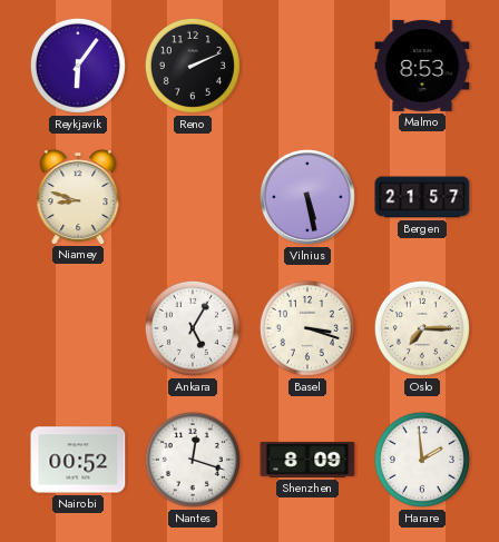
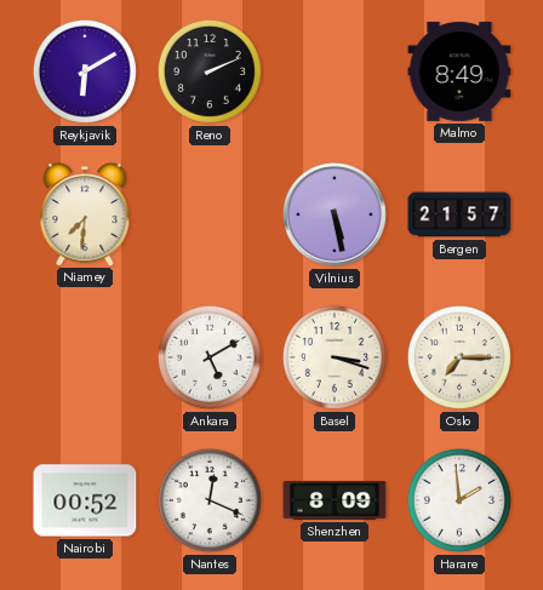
Reykjavik: 6:06 -> 6:10
Malmo: 8:53 -> 8:49
Niamey: 8:48 -> 7:31
Ankara: 5:05 -> 5:10
Nantes: 12:18 -> 12:19
